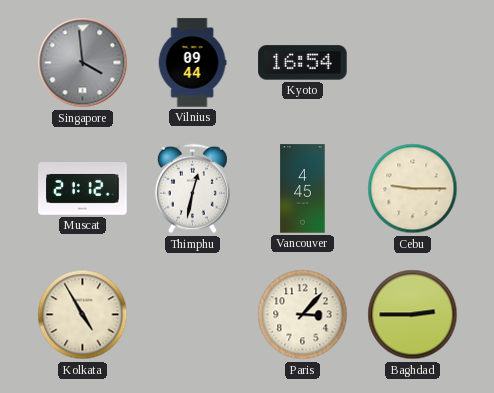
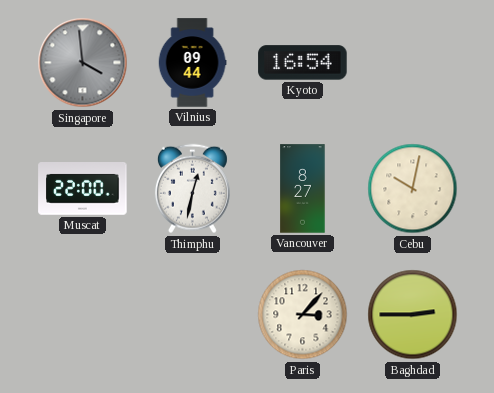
Muscat: 21:12 -> 22:00
Vancouver: 4:45 -> 8:27
Cebu: 9:15 -> 10:02
Kolkata: 4:55 -> none
